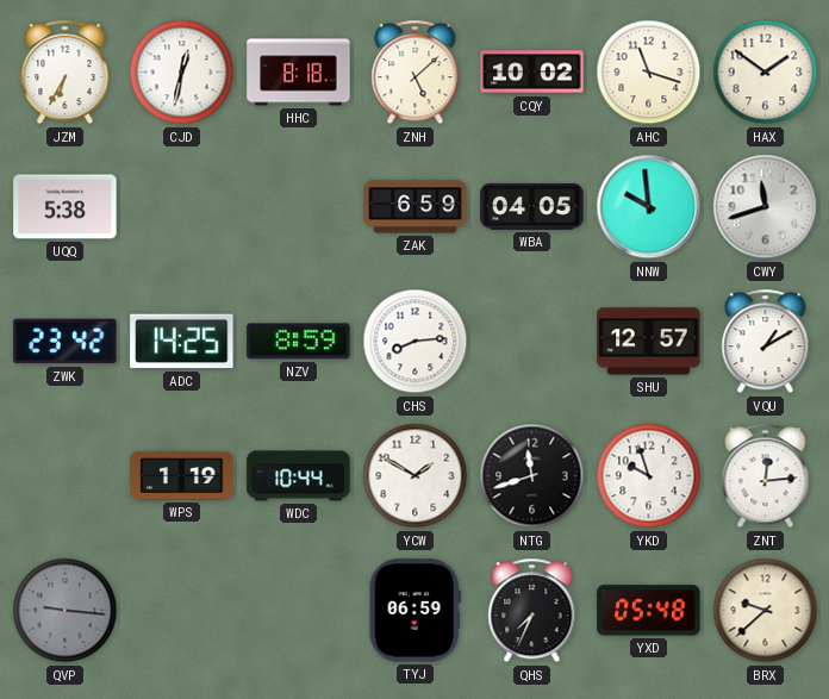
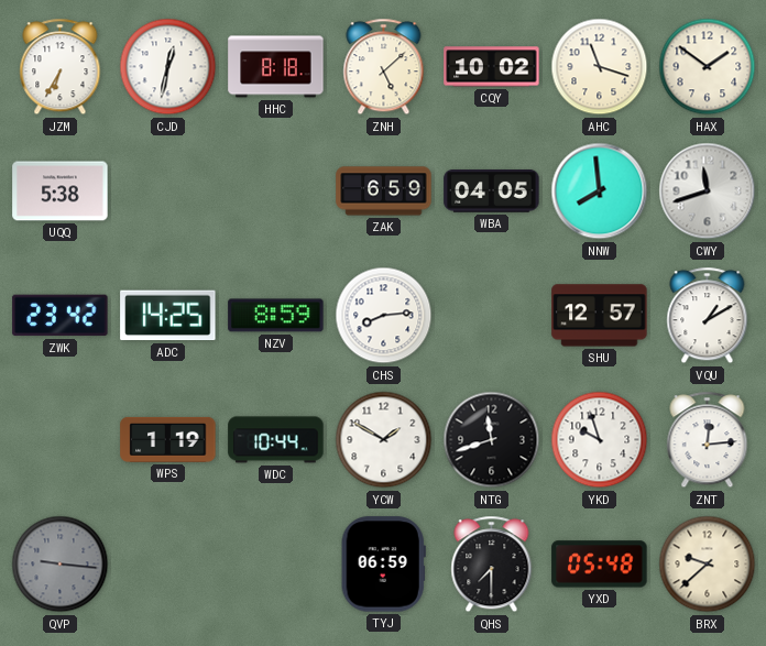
NNW: 9:59 -> 7:59
QHS: 7:34 -> 7:30
